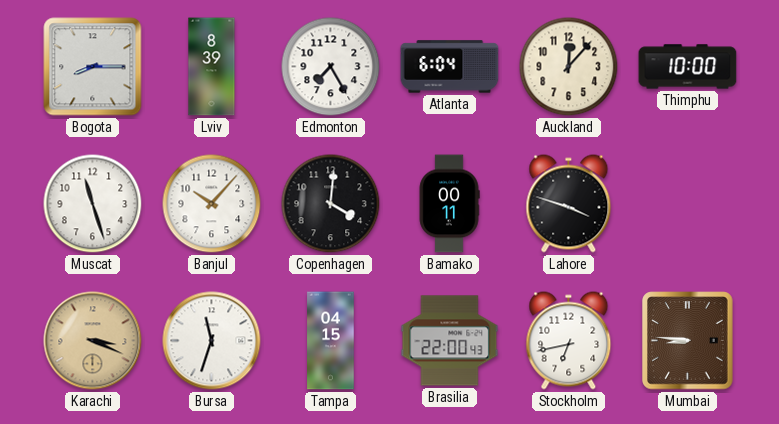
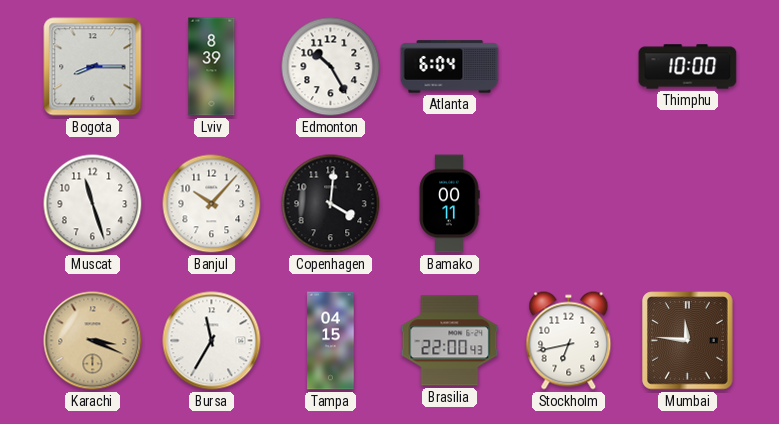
Edmonton: 7:25 -> 10:25
Auckland: 12:07 -> none
Lahore: 3:48 -> none
Bursa: 11:33 -> 11:35
Mumbai: 8:46 -> 11:46
